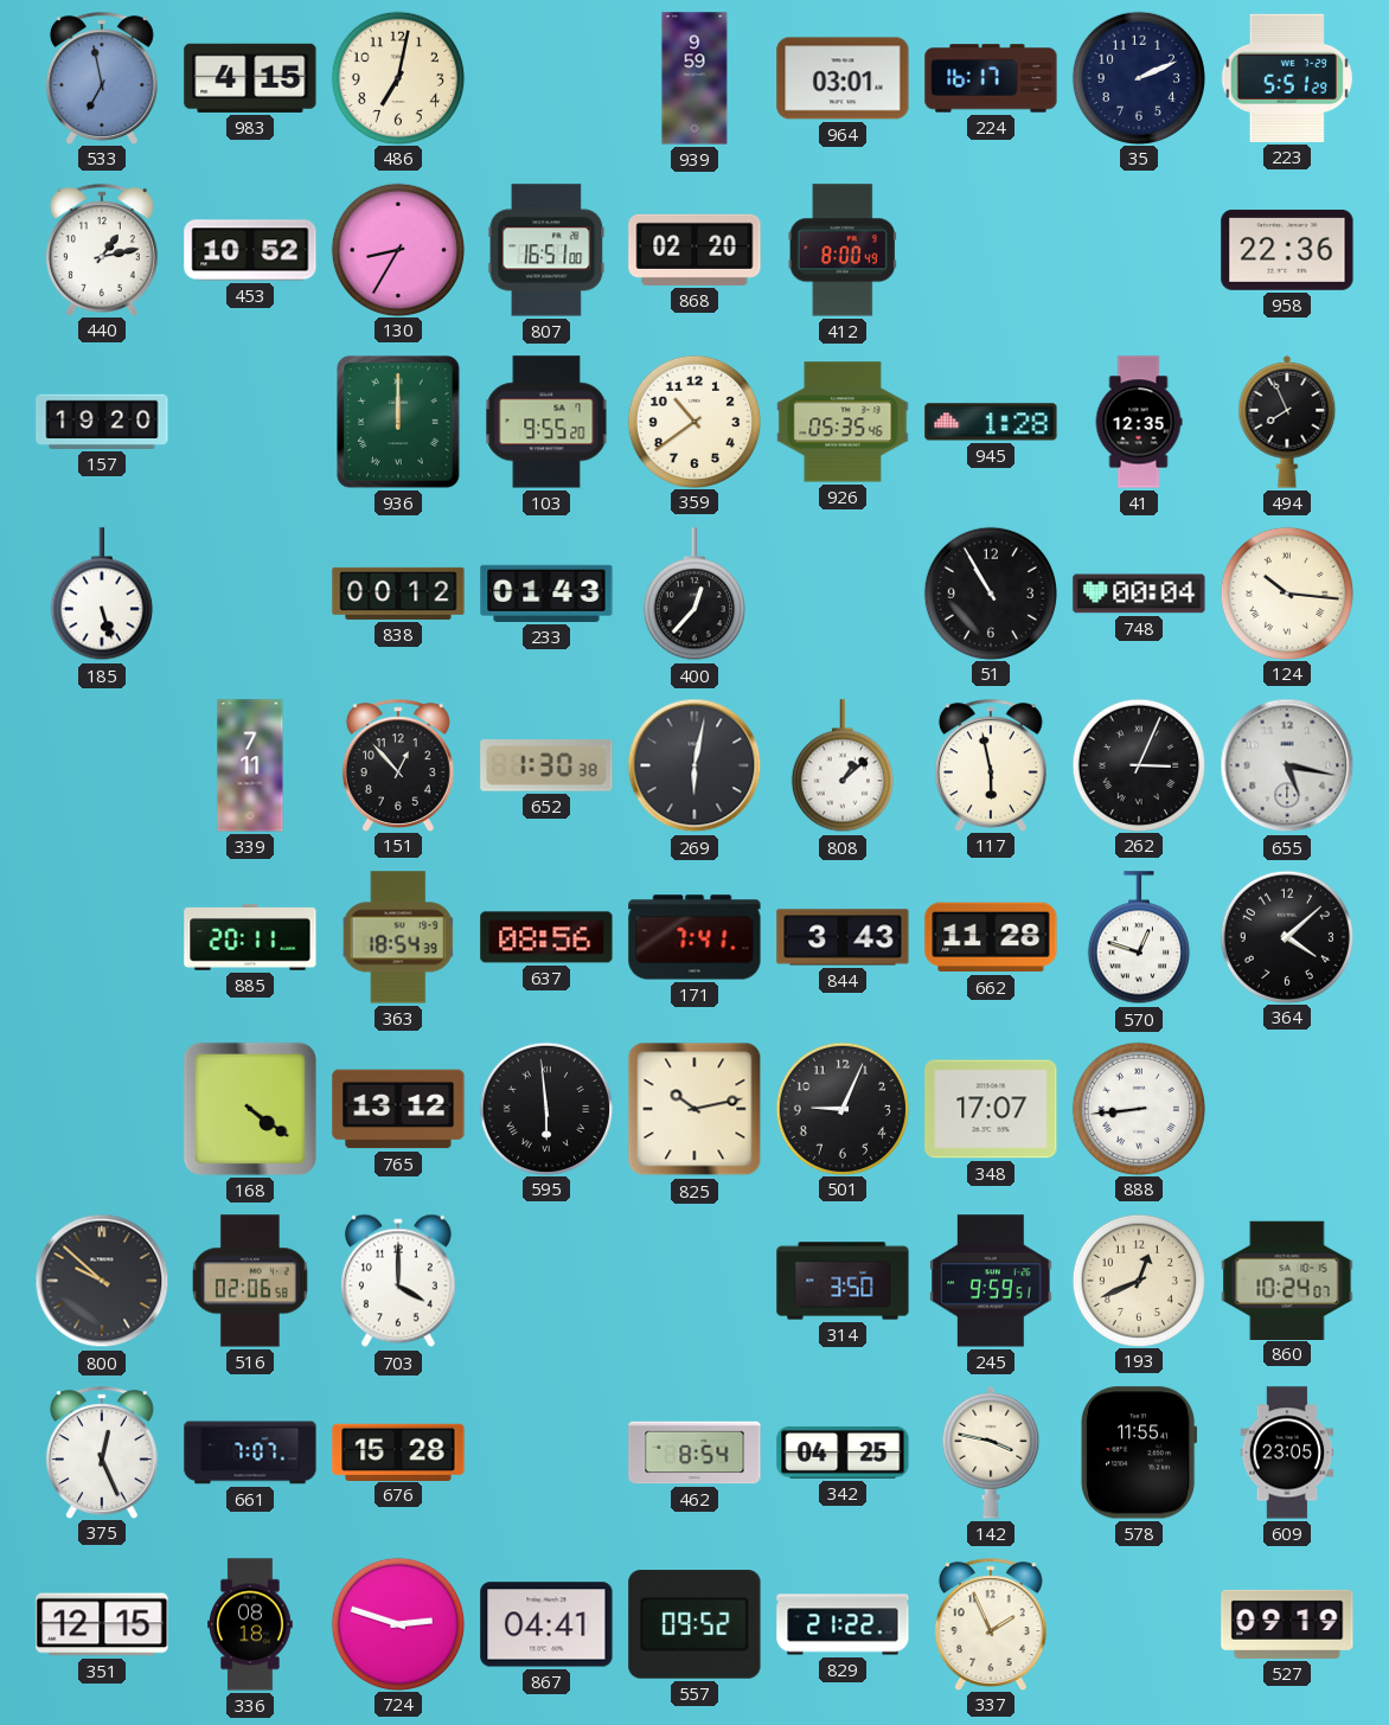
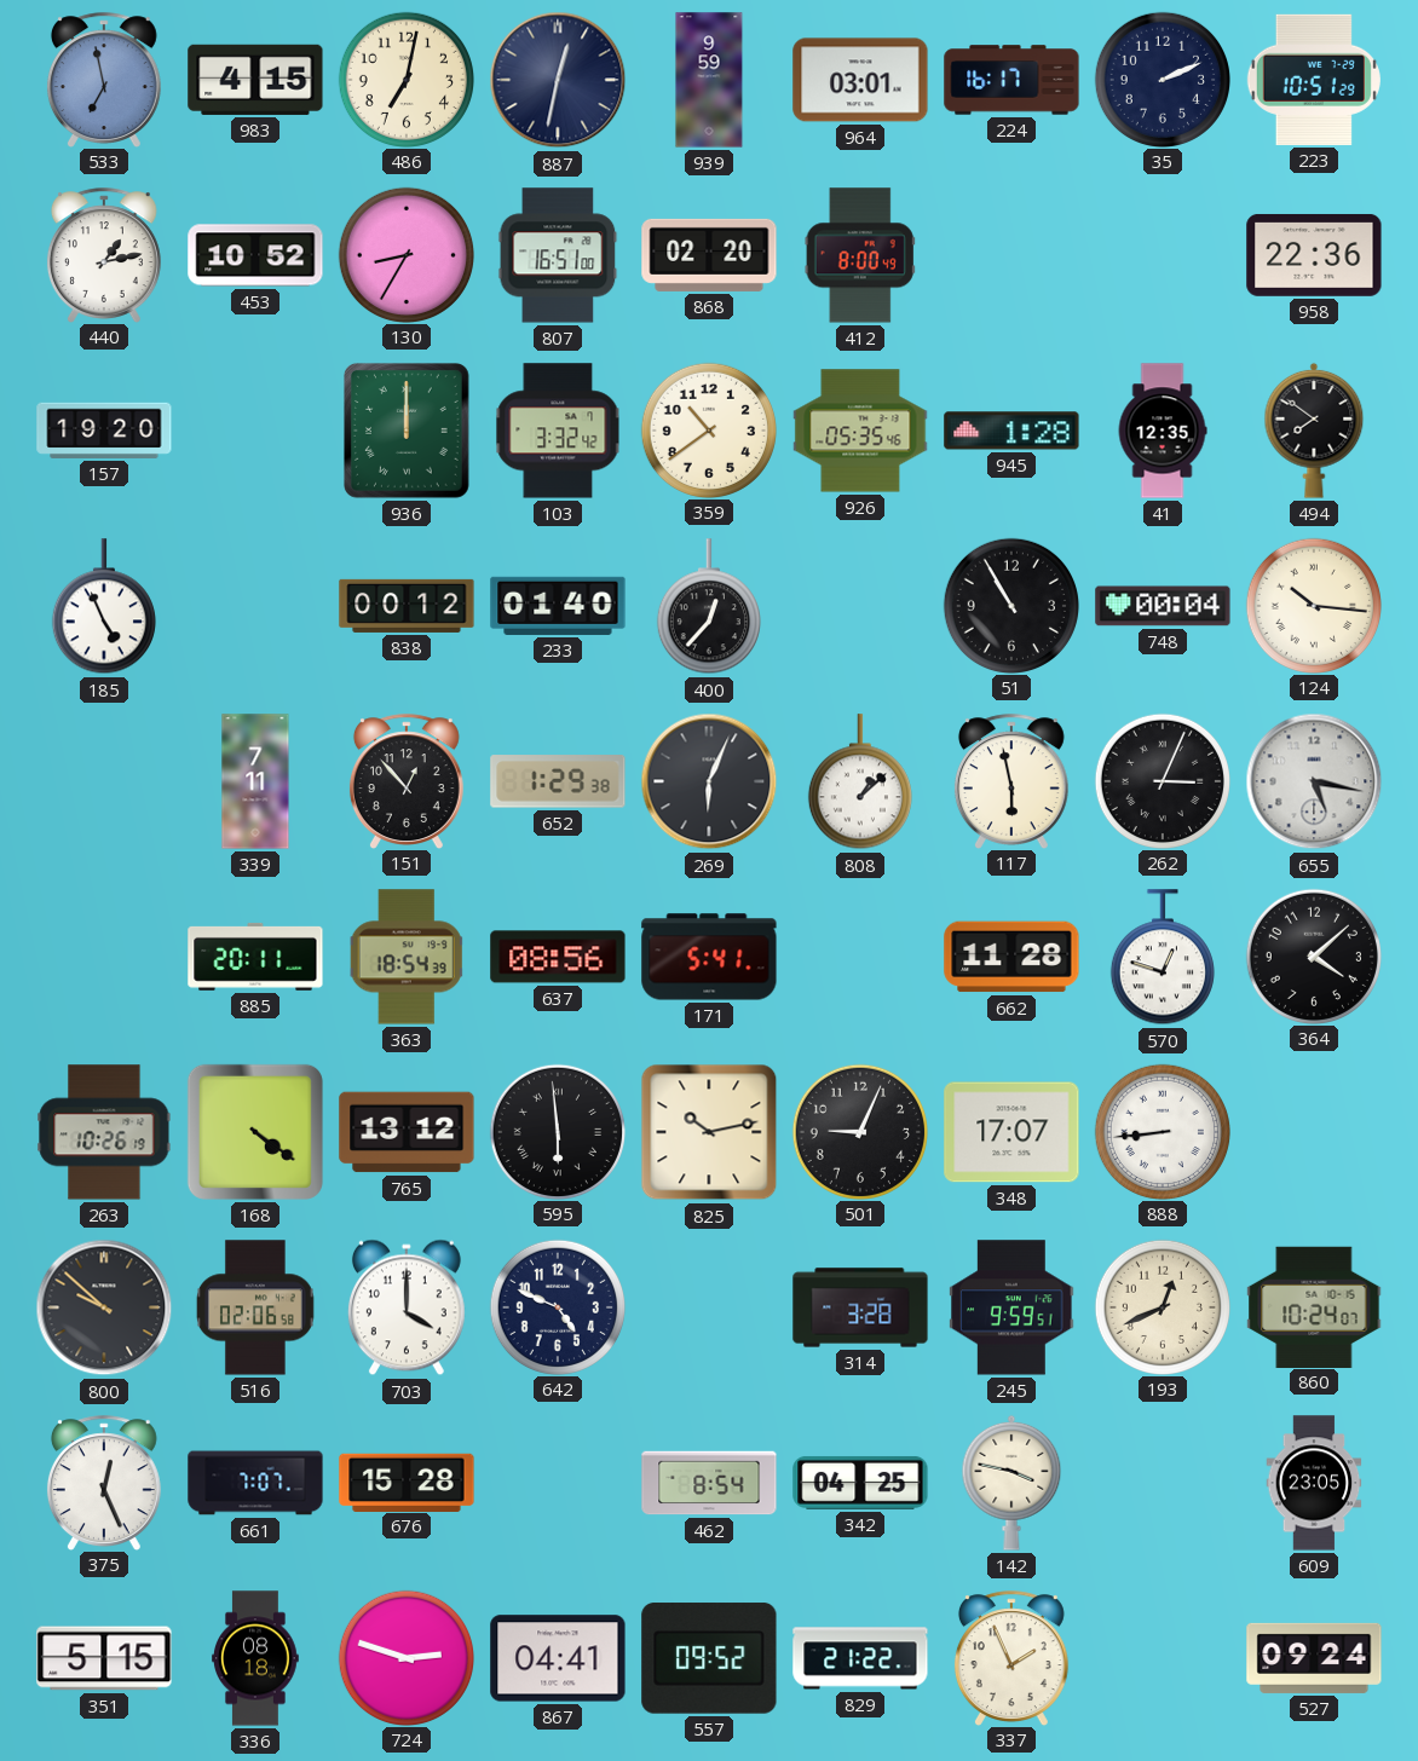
887: none -> 12:32
223: 5:51 -> 10:51
103: 9:55 -> 3:32
494: 7:56 -> 7:51
185: 5:27 -> 4:56
233: 01:43 -> 01:40
652: 1:30 -> 1:29
269: 6:02 -> 6:04
171: 7:41 -> 5:41
844: 3:43 -> none
263: none -> 10:26
642: none -> 4:49
314: 3:50 -> 3:28
578: 11:55 -> none
351: 12:15 -> 5:15
527: 09:19 -> 09:24
